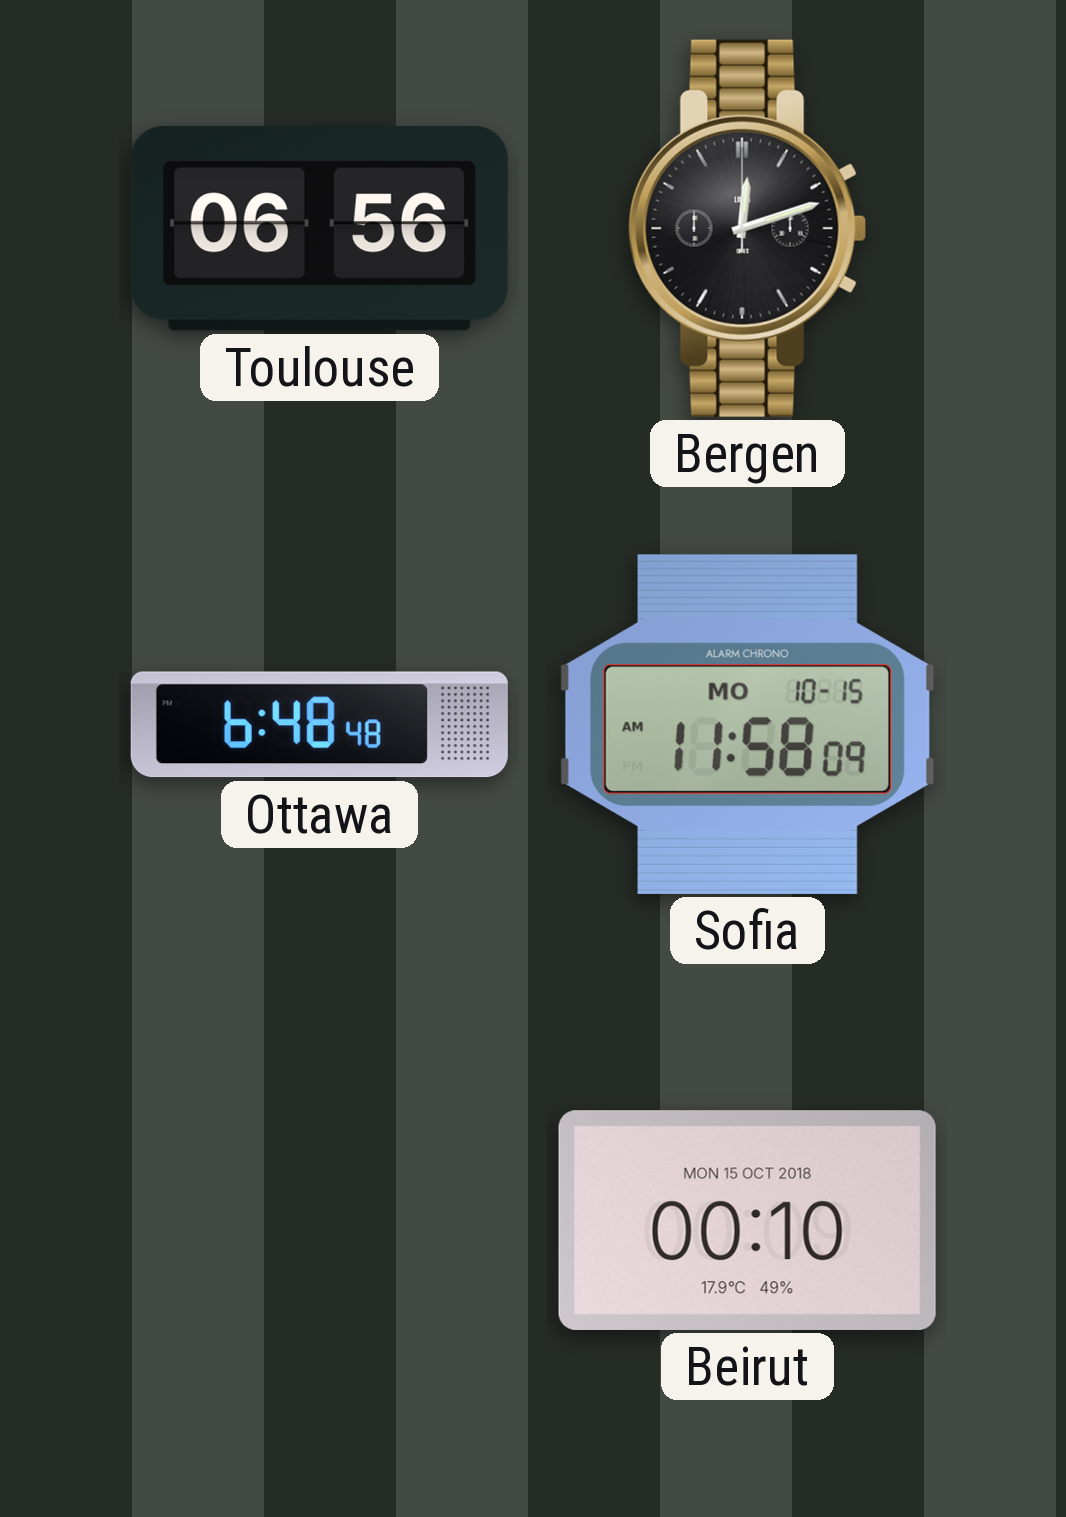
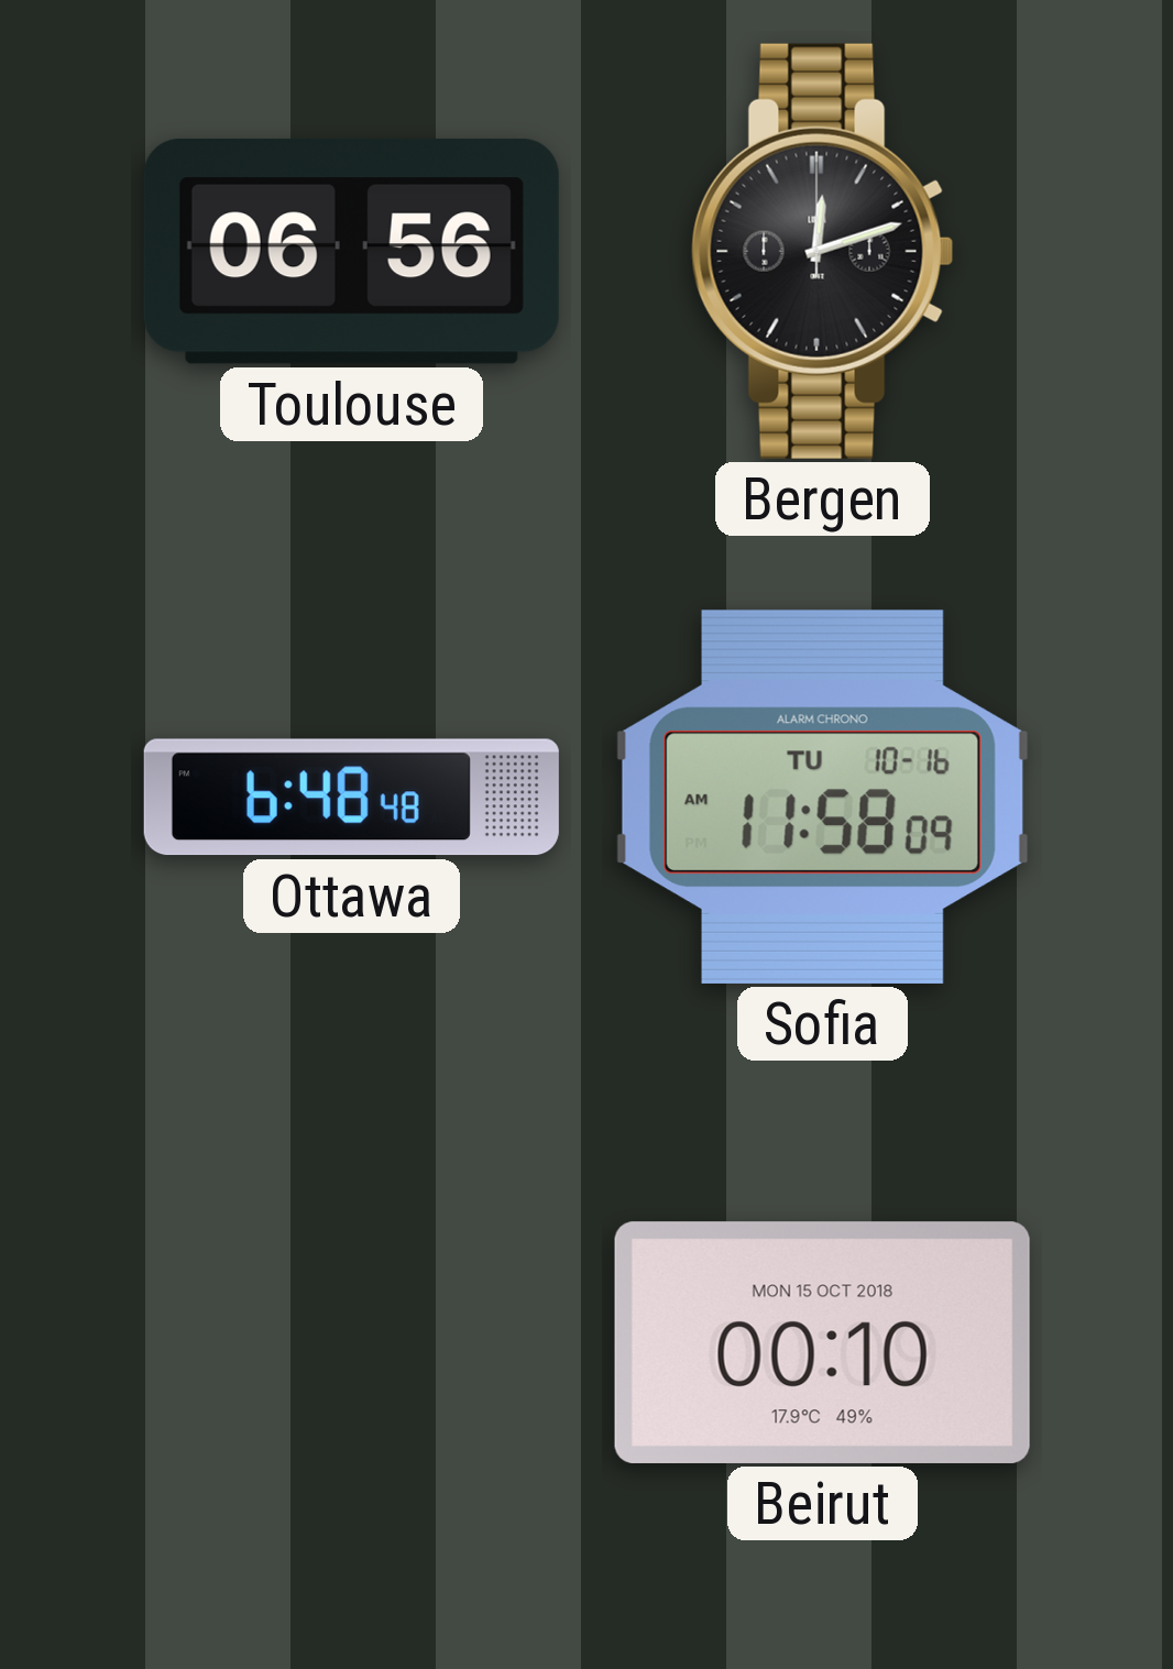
Sofia date: MO 10-15 -> TU 10-16
